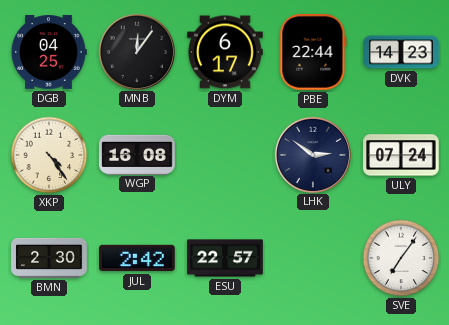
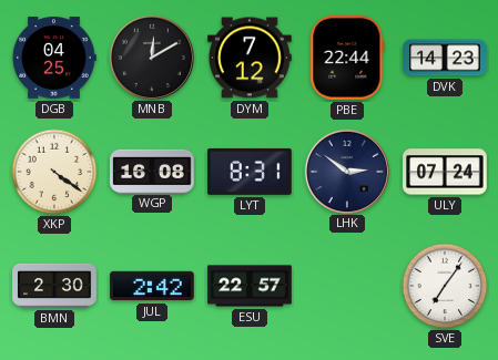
MNB: 12:06 -> 12:10
DYM: 6:17 -> 7:12
XKP: 4:24 -> 4:21
LYT: none -> 8:31
